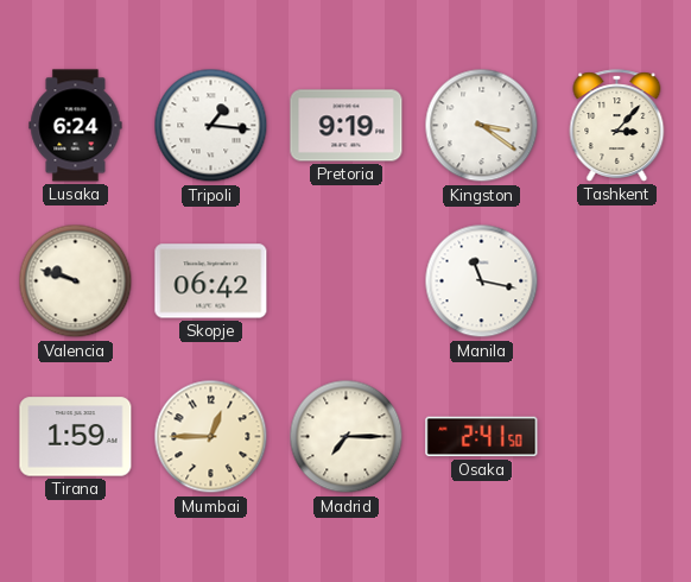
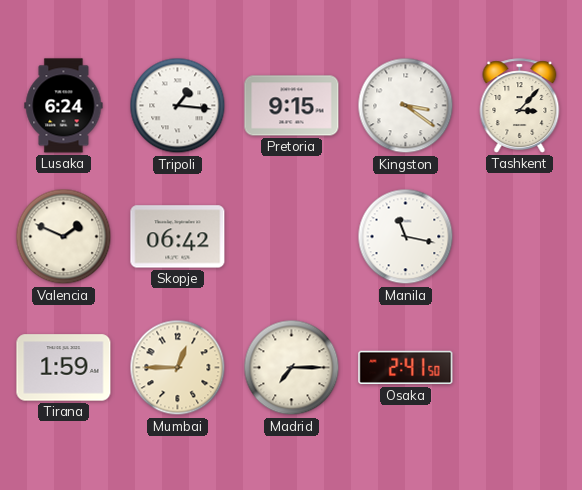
Pretoria: 9:19 -> 9:15
Valencia: 9:48 -> 1:49
